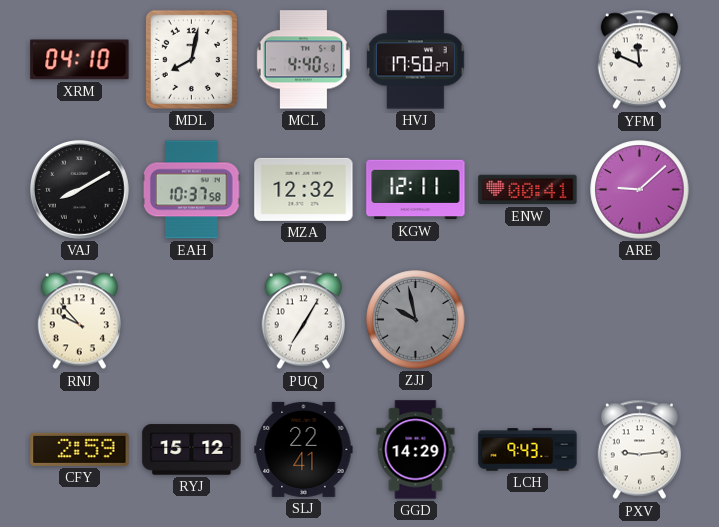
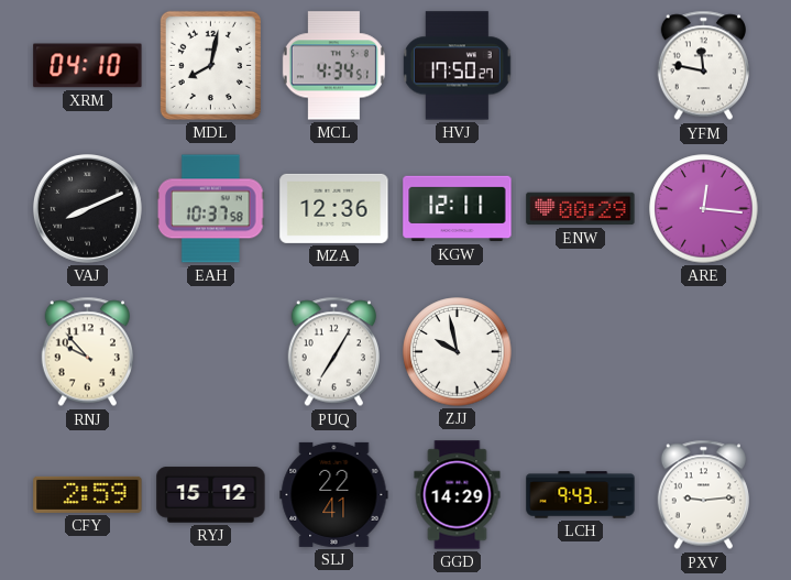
MCL: 4:40 -> 4:34
YFM: 11:49 -> 11:47
VAJ: 8:10 -> 8:11
MZA: 12:32 -> 12:36
ENW: 00:41 -> 00:29
ARE: 9:08 -> 12:16
ZJJ dial: grey -> white
